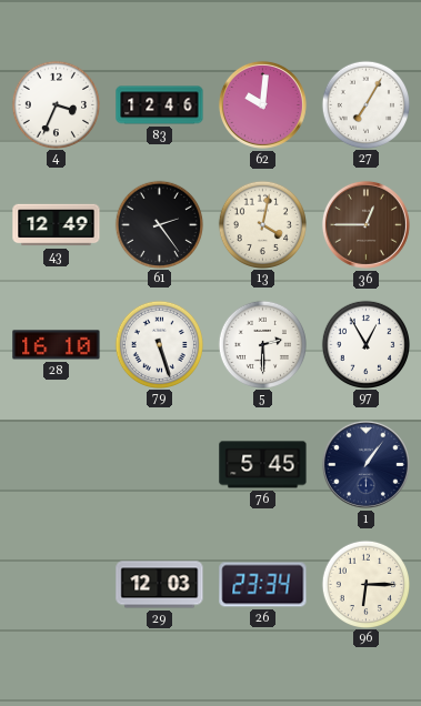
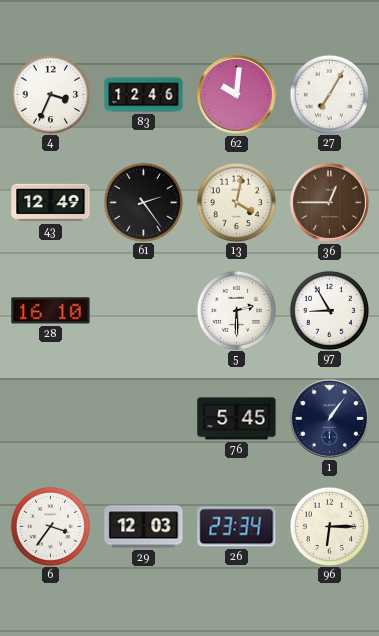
79: 5:27 -> none
97: 12:55 -> 8:55
6: none -> 3:36
